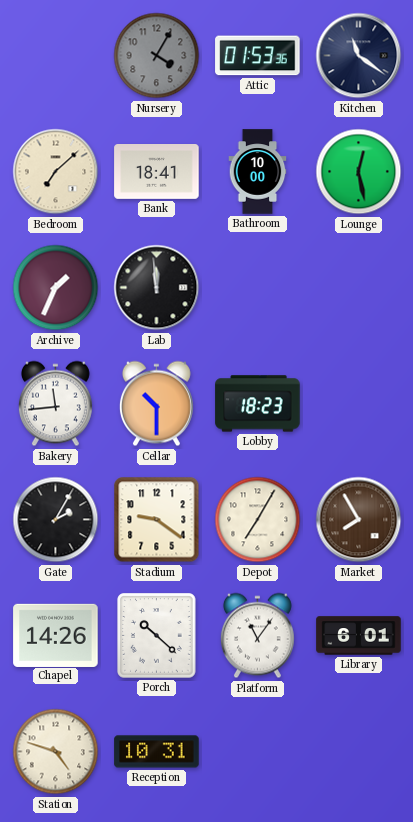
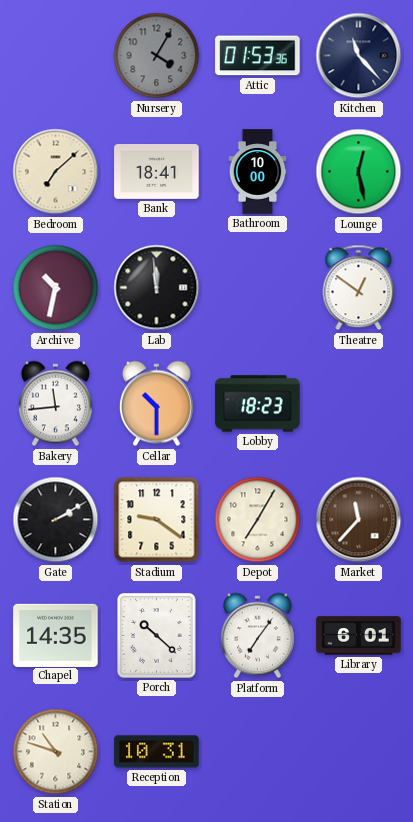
Kitchen: 11:21 -> 11:23
Archive: 1:34 -> 10:32
Theatre: none -> 12:51
Gate: 2:05 -> 2:10
Market: 7:55 -> 11:37
Chapel: 14:26 -> 14:35
Platform: 11:06 -> 7:06
Station: 4:48 -> 10:48
